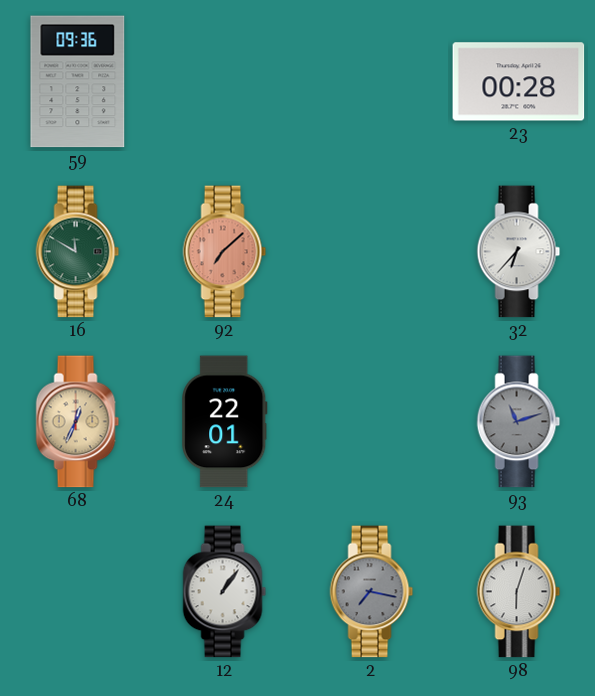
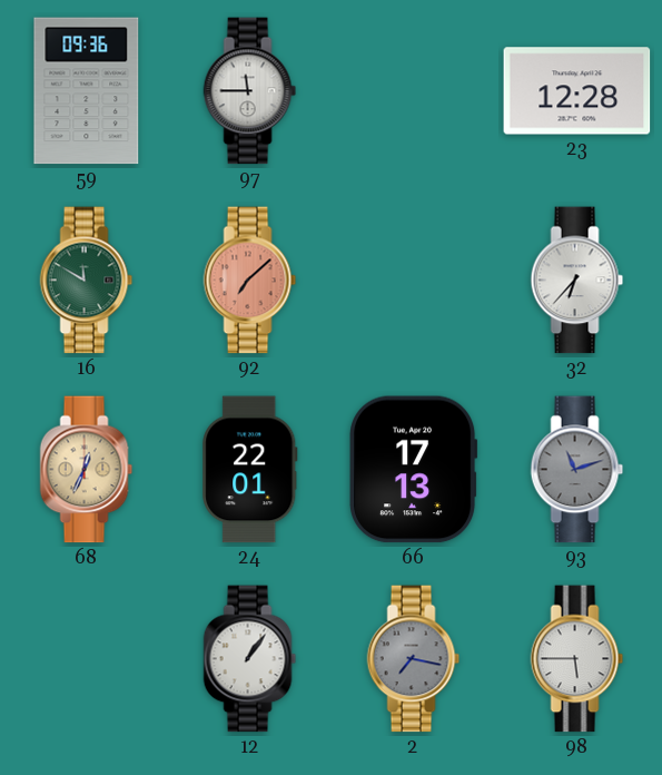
97: none -> 11:45
23: 00:28 -> 12:28
66: none -> 17:13
98: 6:03 -> 5:45
